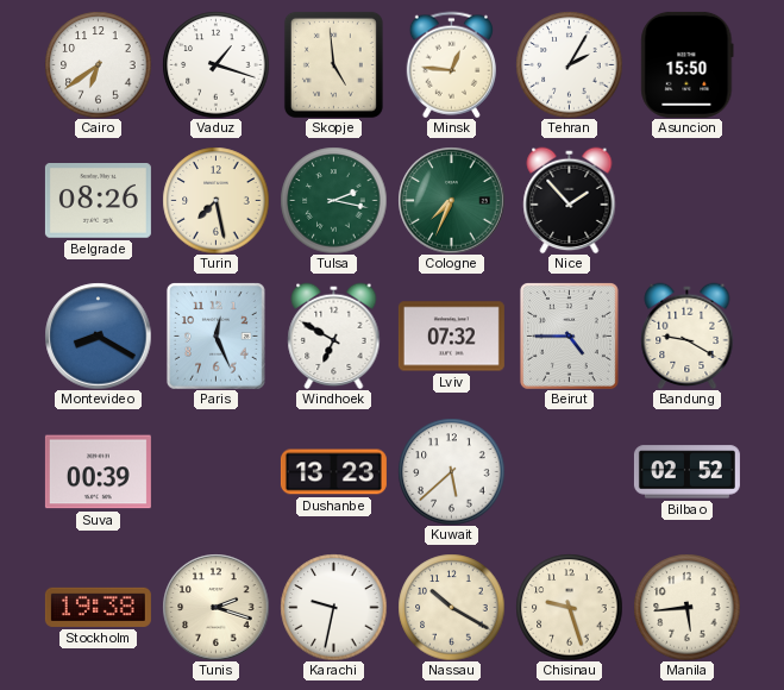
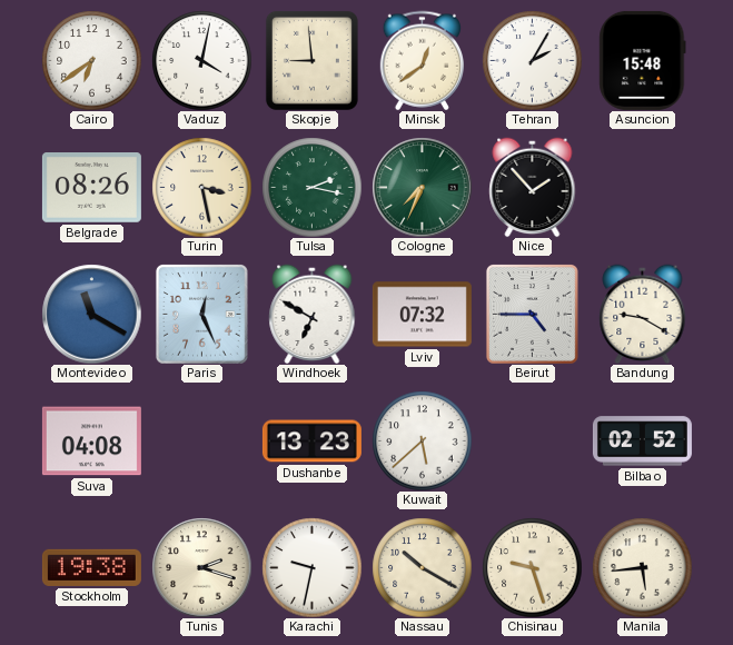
Vaduz: 1:18 -> 4:02
Skopje: 4:59 -> 8:59
Minsk: 12:46 -> 12:39
Asuncion: 15:50 -> 15:48
Turin: 7:28 -> 3:28
Montevideo: 8:20 -> 11:20
Suva: 00:39 -> 04:08
